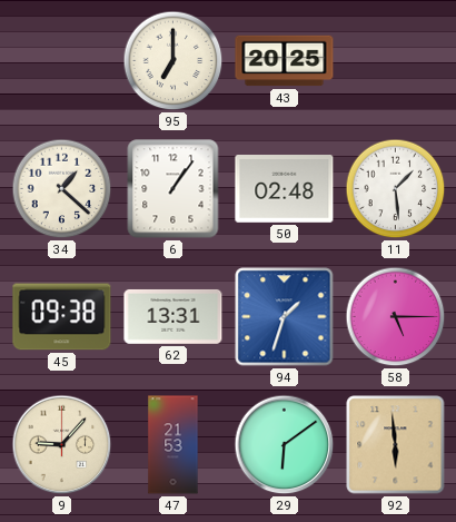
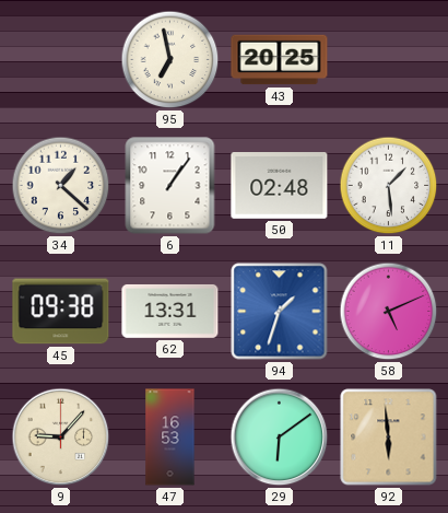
95: 7:00 -> 6:58
58: 5:15 -> 5:11
47: 21:53 -> 16:53
